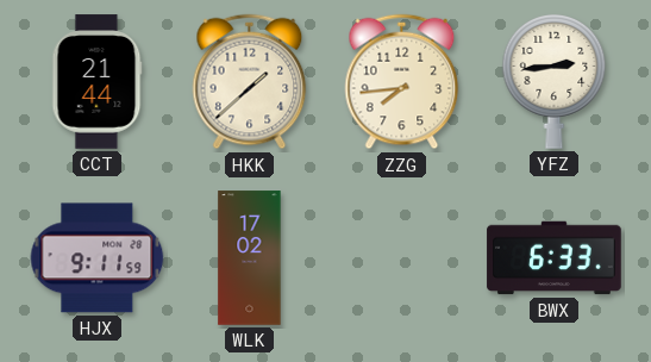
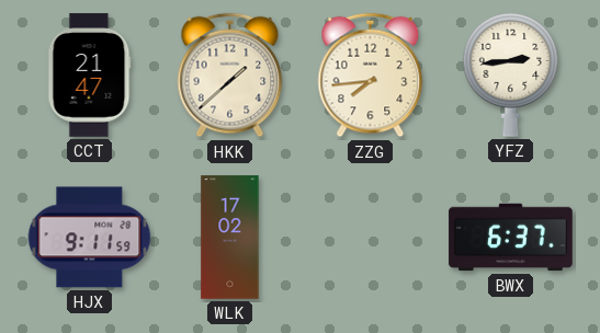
CCT: 21:44 -> 21:47
BWX: 6:33 -> 6:37
